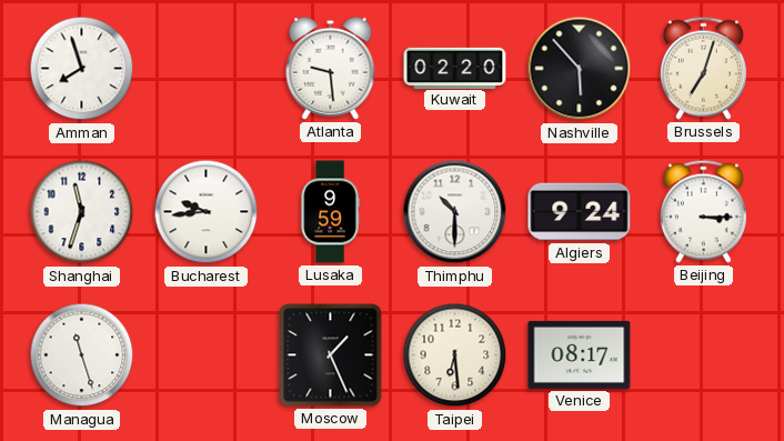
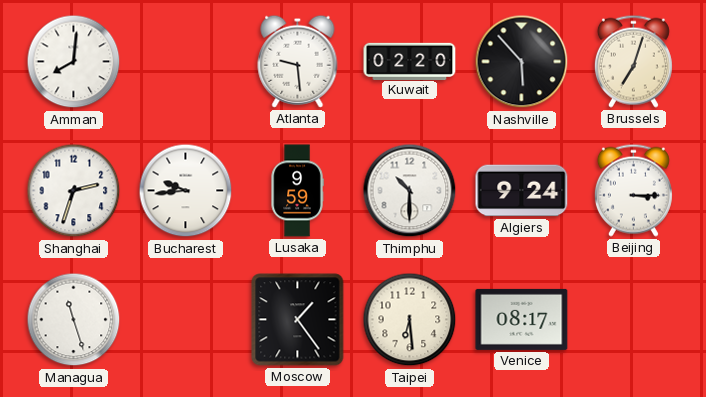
Amman: 7:57 -> 8:01
Shanghai: 11:33 -> 2:33
Moscow: 1:26 -> 1:24
